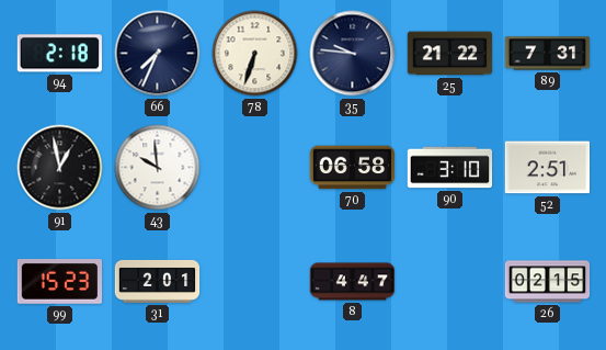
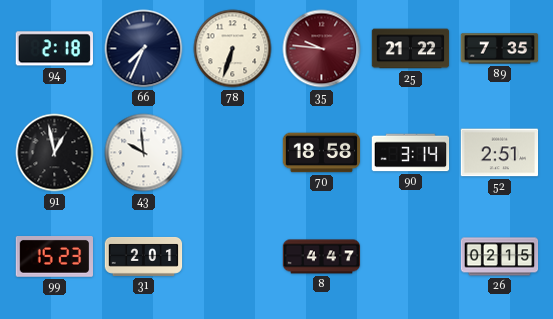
35 dial: navy -> burgundy
89: 7:31 -> 7:35
70: 06:58 -> 18:58
90: 3:10 -> 3:14
